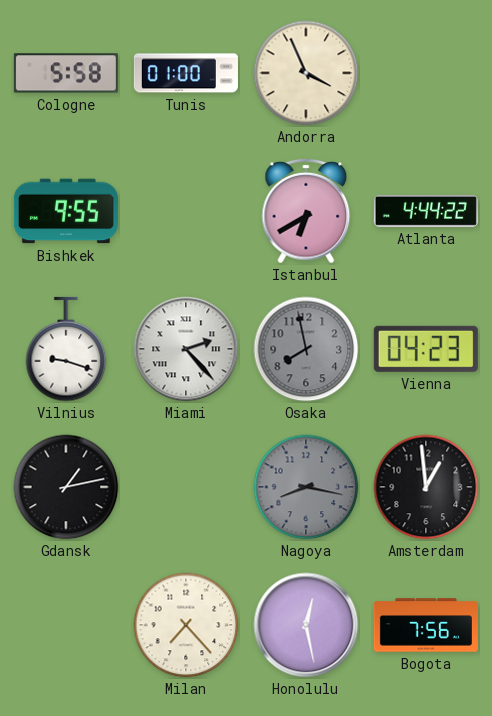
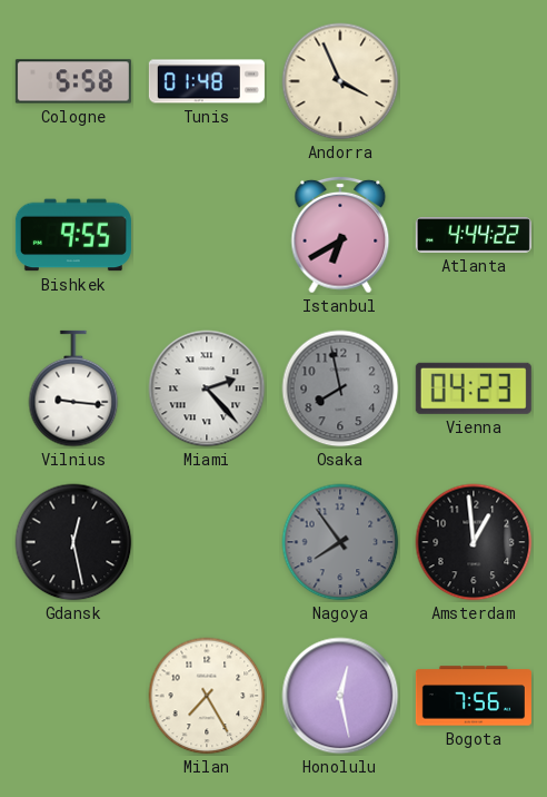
Tunis: 01:00 -> 01:48
Vilnius: 9:18 -> 9:16
Gdansk: 1:13 -> 12:28
Nagoya: 8:17 -> 7:54
Milan: 7:23 -> 7:25
